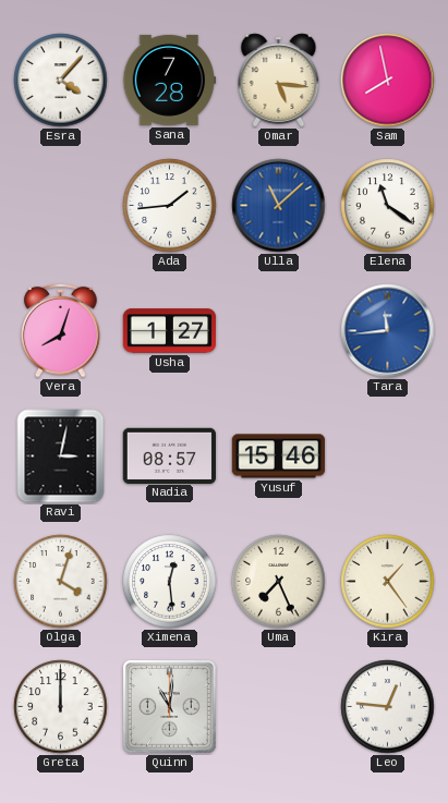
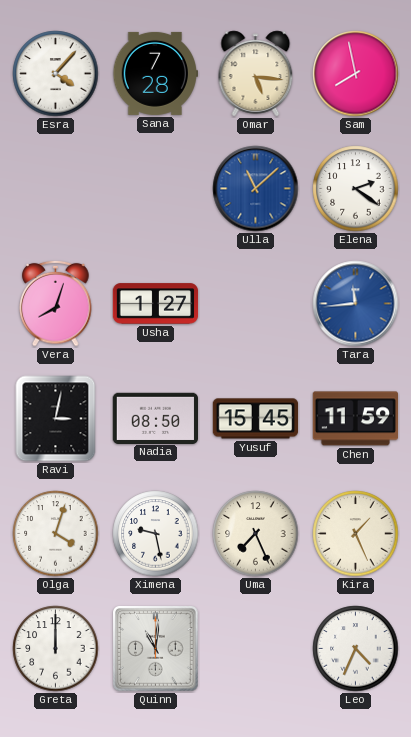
Ada: 1:44 -> none
Elena: 11:21 -> 2:21
Nadia: 08:57 -> 08:50
Yusuf: 15:46 -> 15:45
Chen: none -> 11:59
Ximena: 12:29 -> 9:28
Kira: 1:24 -> 1:26
Leo: 12:46 -> 4:34
